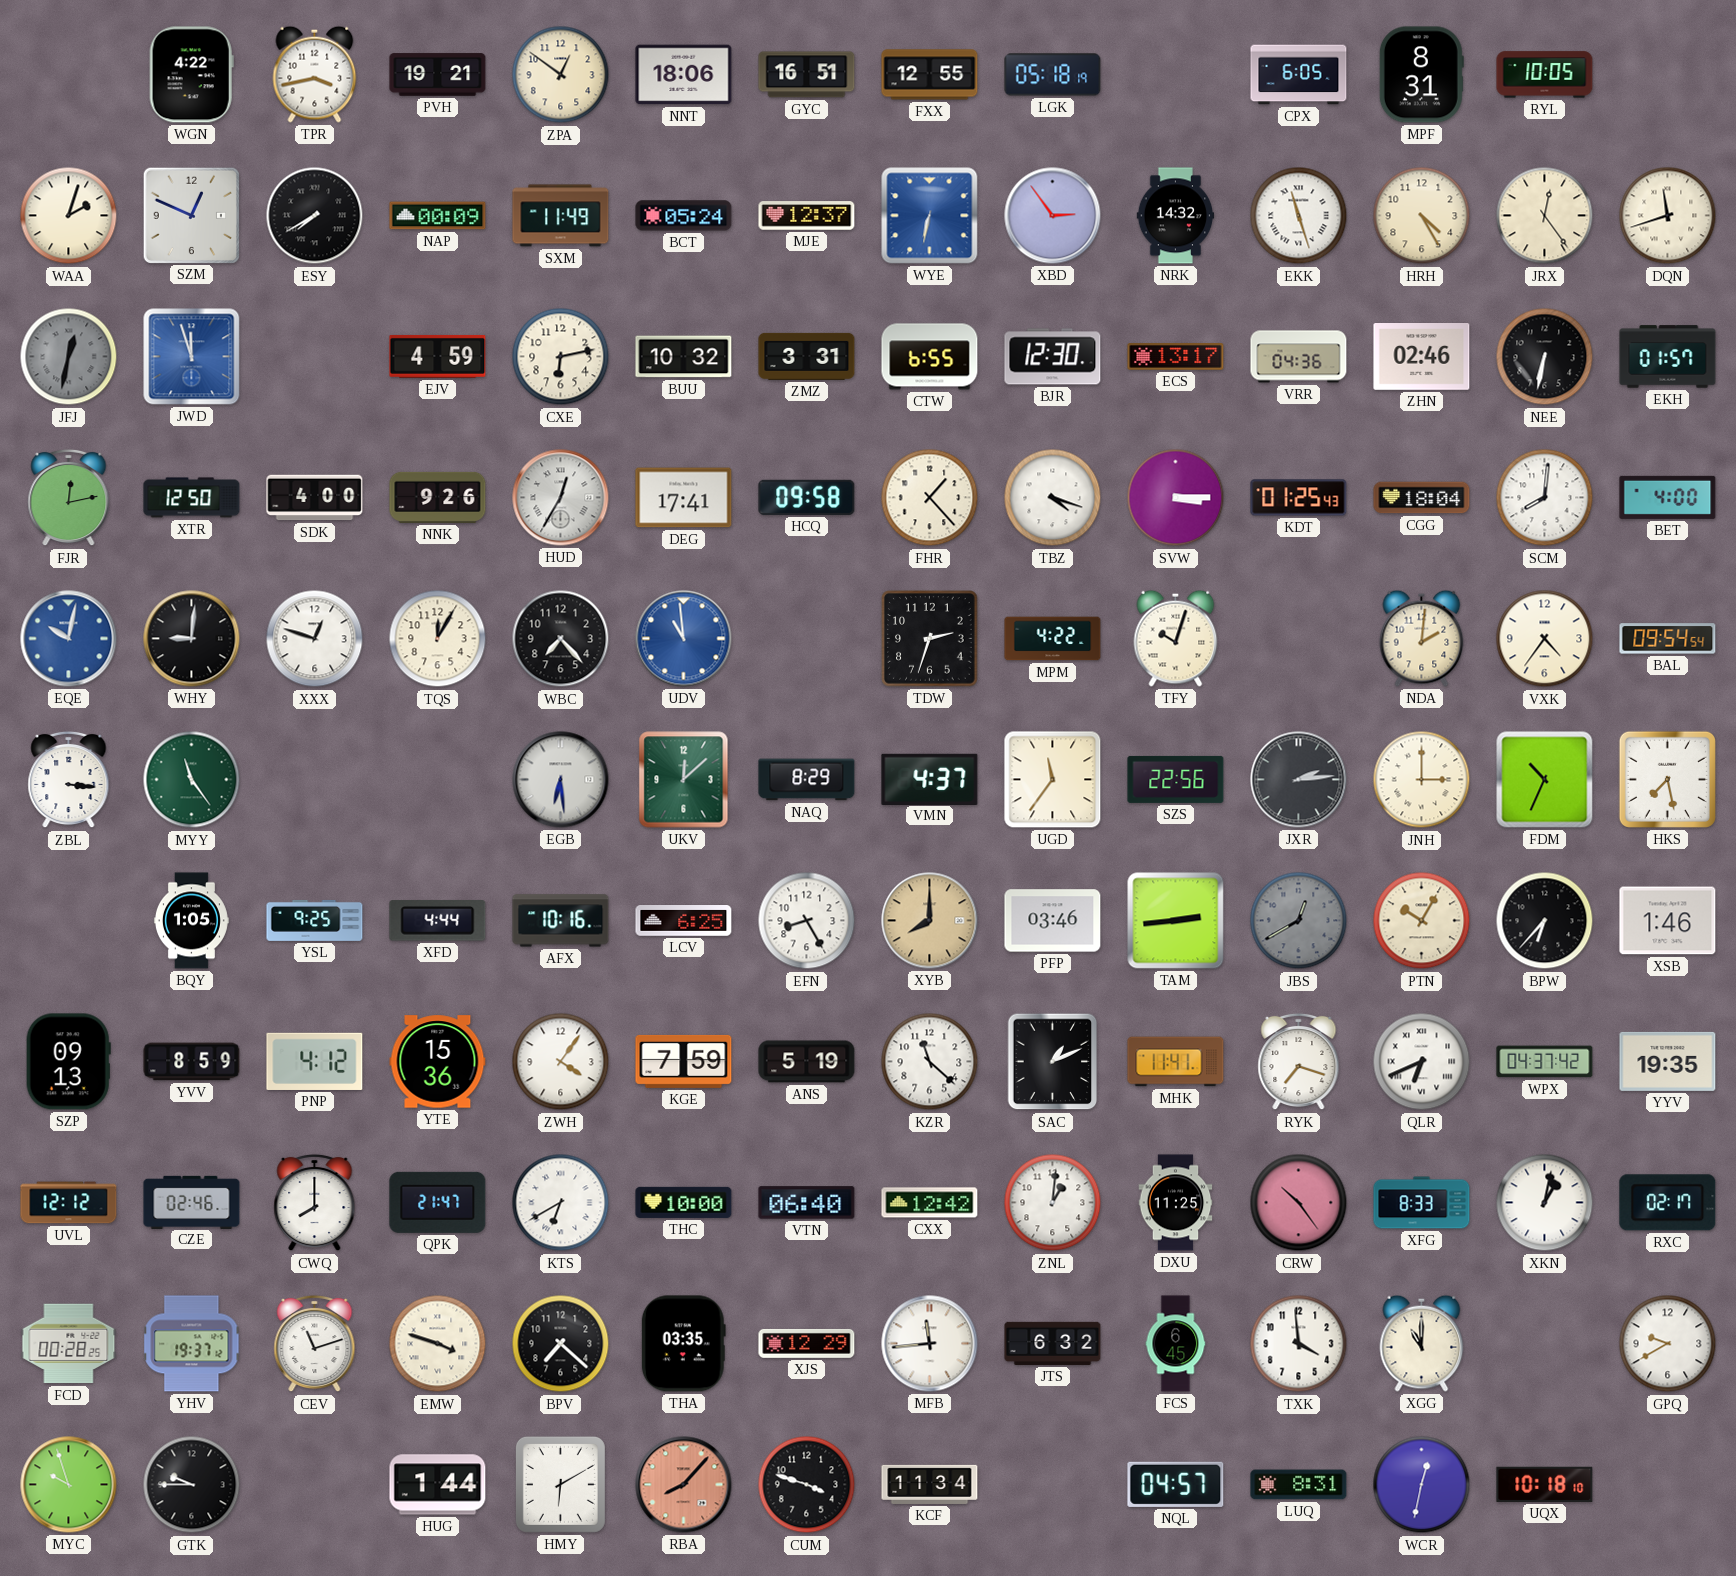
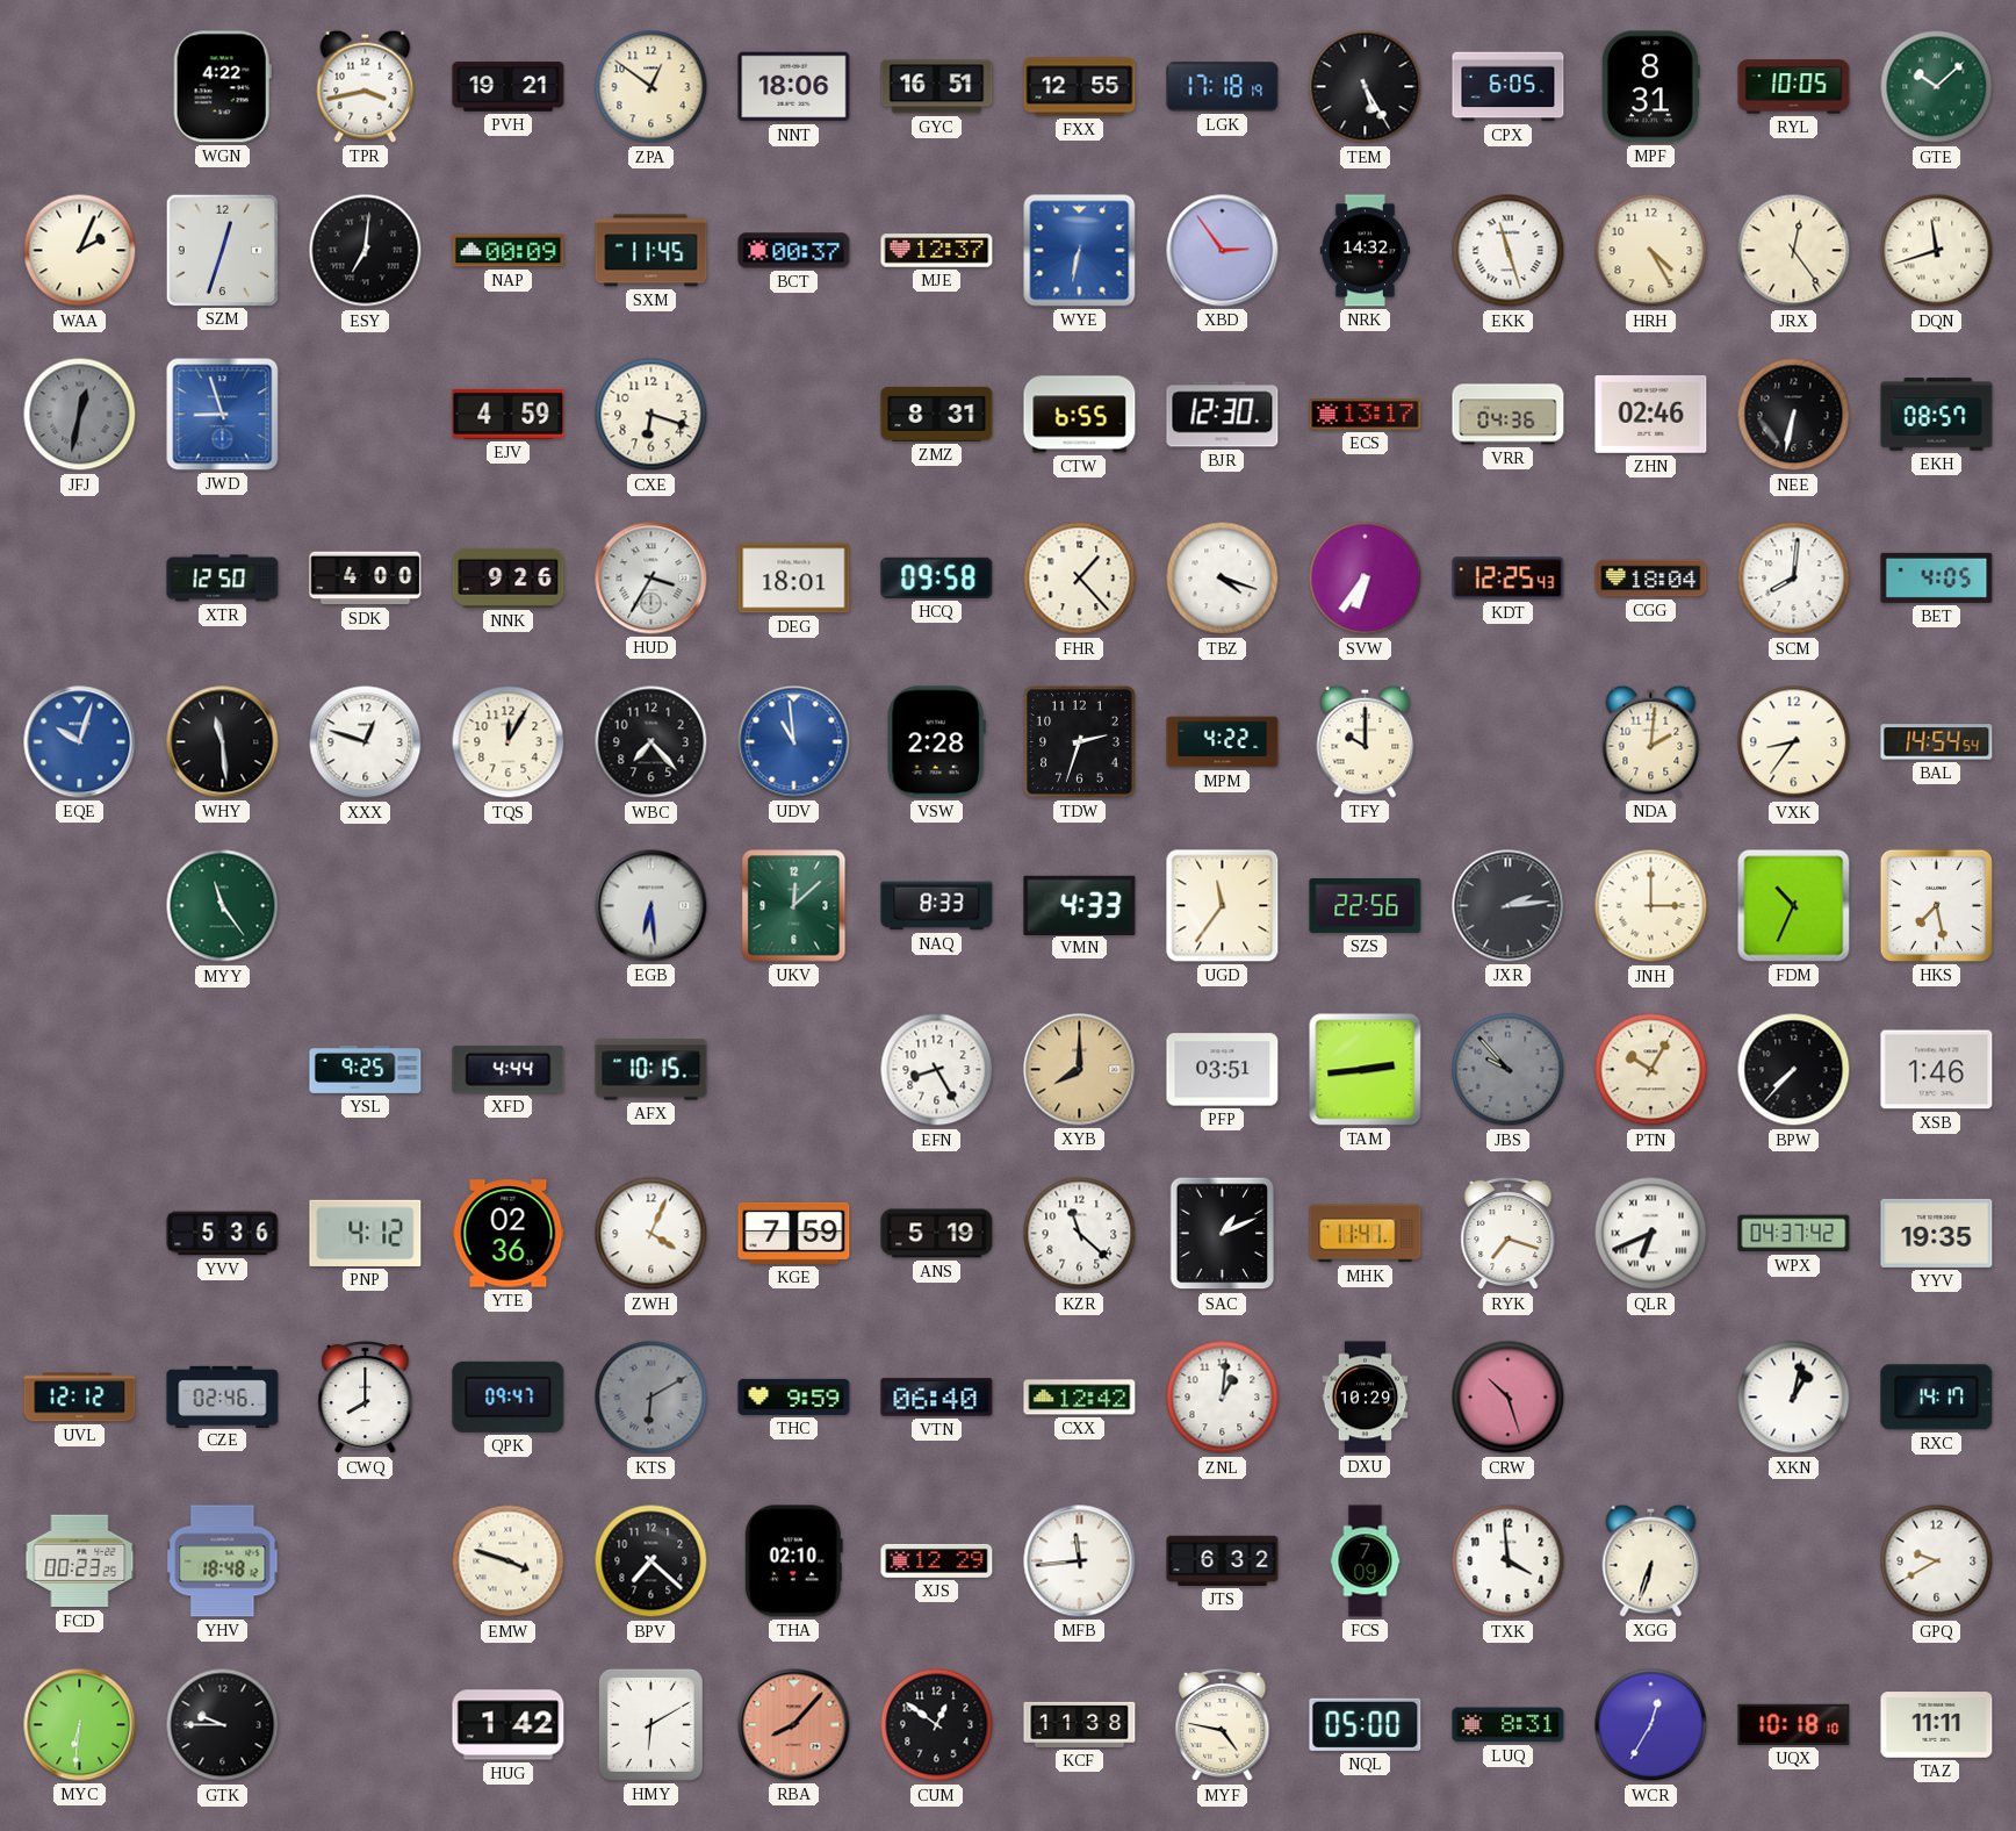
LGK: 05:18 -> 17:18
TEM: none -> 5:25
GTE: none -> 10:08
WAA: 2:03 -> 2:04
SZM: 12:49 -> 12:33
ESY: 7:40 -> 7:01
SXM: 11:49 -> 11:45
BCT: 05:24 -> 00:37
JWD: 11:57 -> 8:57
CXE: 6:13 -> 6:18
BUU: 10:32 -> none
ZMZ: 3:31 -> 8:31
EKH: 01:57 -> 08:57
FJR: 12:13 -> none
HUD: 12:35 -> 3:35
DEG: 17:41 -> 18:01
SVW: 3:15 -> 6:36
KDT: 01:25 -> 12:25
BET: 4:00 -> 4:05
EQE: 10:02 -> 10:03
WHY: 9:01 -> 11:29
VSW: none -> 2:28
TFY: 10:03 -> 10:00
VXK: 4:36 -> 8:36
BAL: 09:54 -> 14:54
ZBL: 3:16 -> none
NAQ: 8:29 -> 8:33
VMN: 4:37 -> 4:33
BQY: 1:05 -> none
AFX: 10:16 -> 10:15
LCV: 6:25 -> none
PFP: 03:46 -> 03:51
JBS: 12:40 -> 9:53
BPW: 6:37 -> 7:37
SZP: 09:13 -> none
YVV: 8:59 -> 5:36
YTE: 15:36 -> 02:36
ZWH: 4:06 -> 4:04
QPK: 21:47 -> 09:47
KTS: 6:40 -> 6:10
KTS dial: white -> grey
THC: 10:00 -> 9:59
DXU: 11:25 -> 10:29
CRW: 10:24 -> 10:27
XFG: 8:33 -> none
RXC: 02:17 -> 14:17
FCD: 00:28 -> 00:23
YHV: 19:37 -> 18:48
CEV: 11:12 -> none
THA: 03:35 -> 02:10
FCS: 6:45 -> 7:09
XGG: 11:00 -> 6:33
MYC: 9:57 -> 6:31
HUG: 1:44 -> 1:42
CUM: 3:48 -> 12:51
KCF: 11:34 -> 11:38
MYF: none -> 4:47
NQL: 04:57 -> 05:00
WCR: 12:32 -> 12:35
TAZ: none -> 11:11
